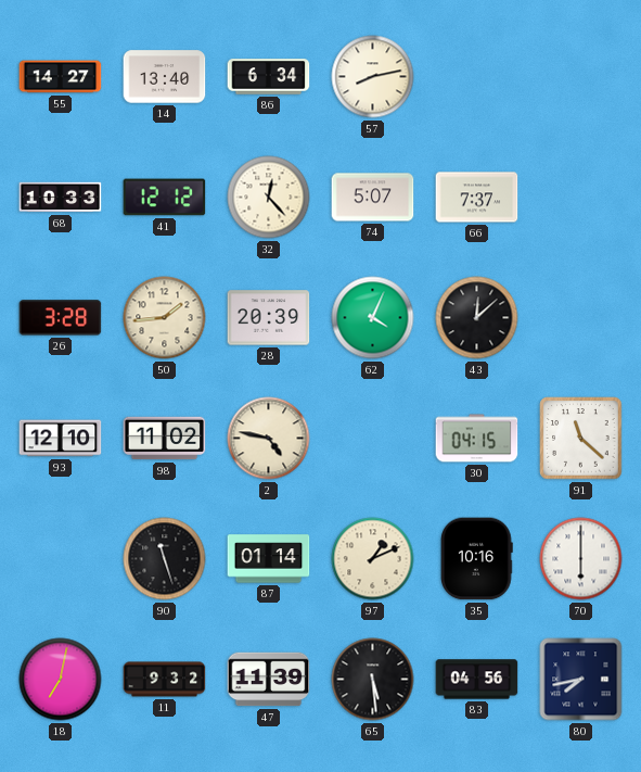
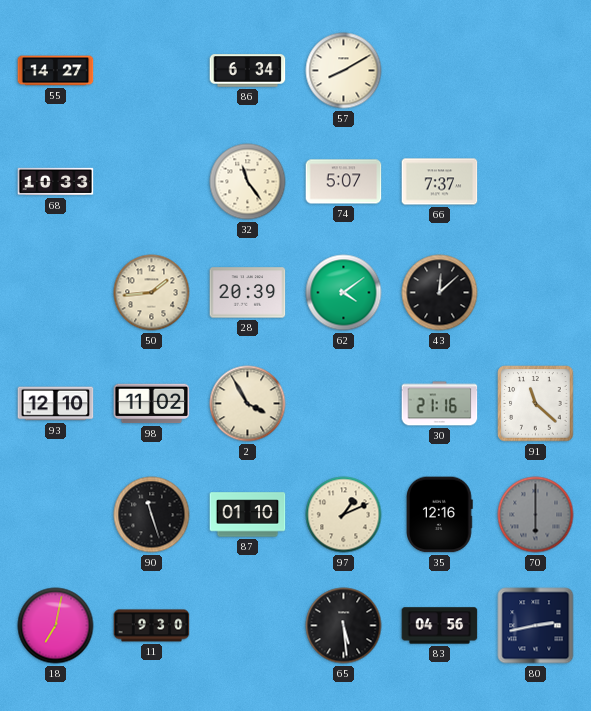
14: 13:40 -> none
57: 8:13 -> 8:10
41: 12:12 -> none
32: 12:23 -> 11:24
26: 3:28 -> none
62: 4:04 -> 4:09
2: 4:47 -> 3:55
30: 04:15 -> 21:16
87: 01:14 -> 01:10
35: 10:16 -> 12:16
70 dial: white -> grey
11: 9:32 -> 9:30
47: 11:39 -> none
80: 7:43 -> 2:43
